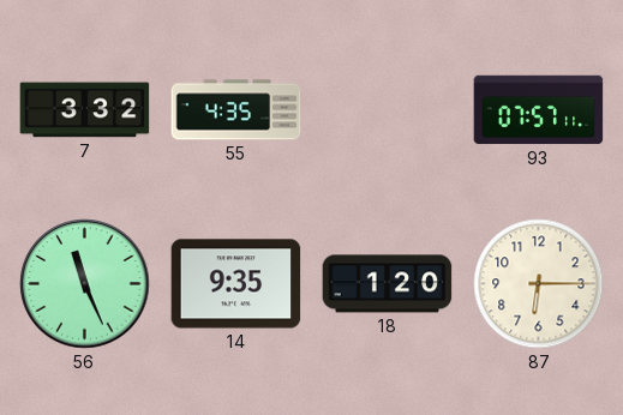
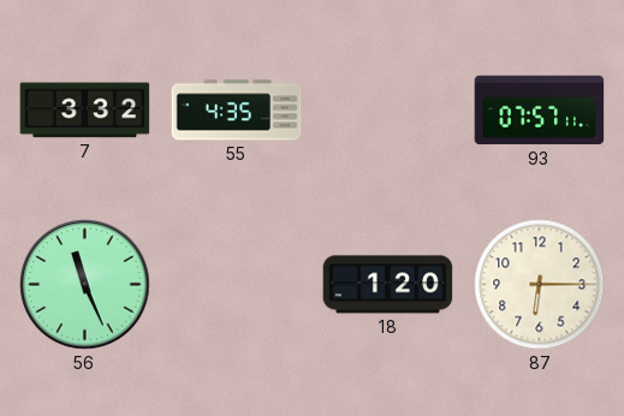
14: 9:35 -> none
